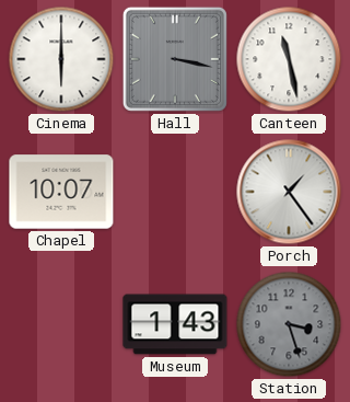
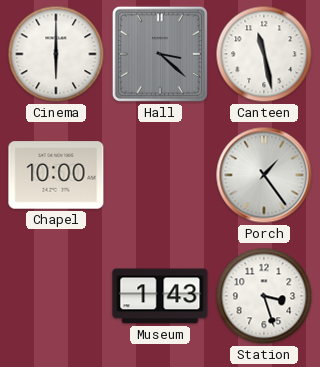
Hall: 3:17 -> 3:22
Chapel: 10:07 -> 10:00
Station dial: grey -> white
